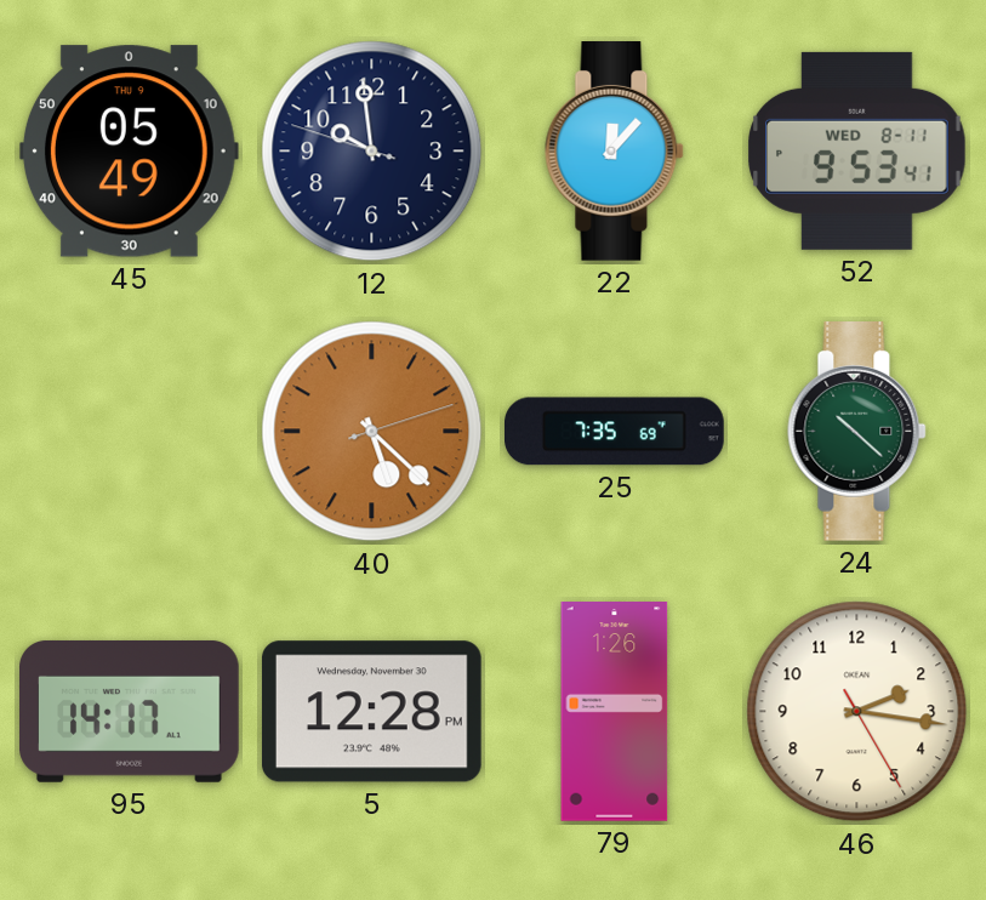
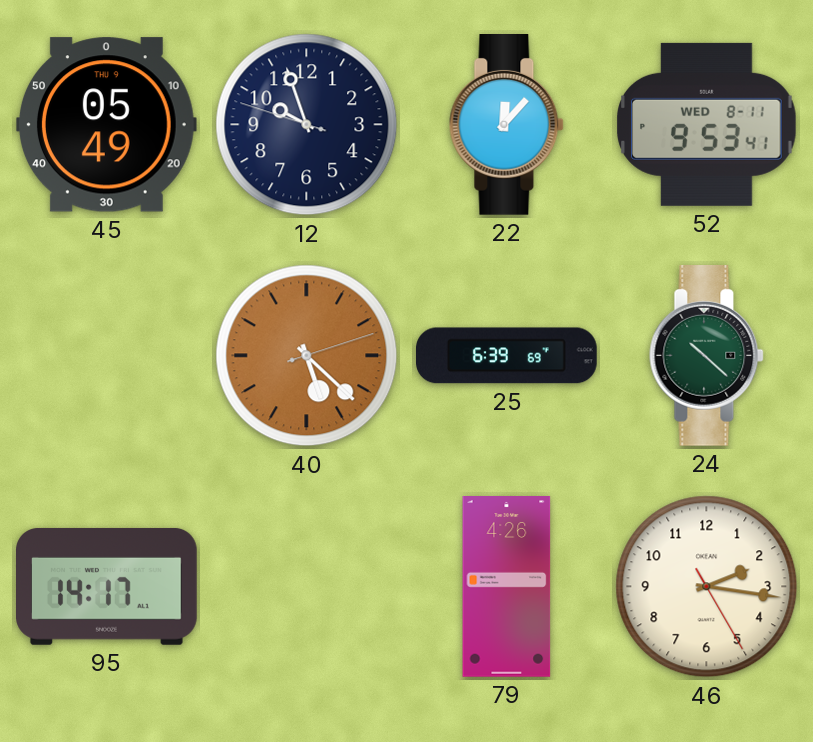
12: 9:58 -> 9:56
25: 7:35 -> 6:39
5: 12:28 -> none
79: 1:26 -> 4:26
